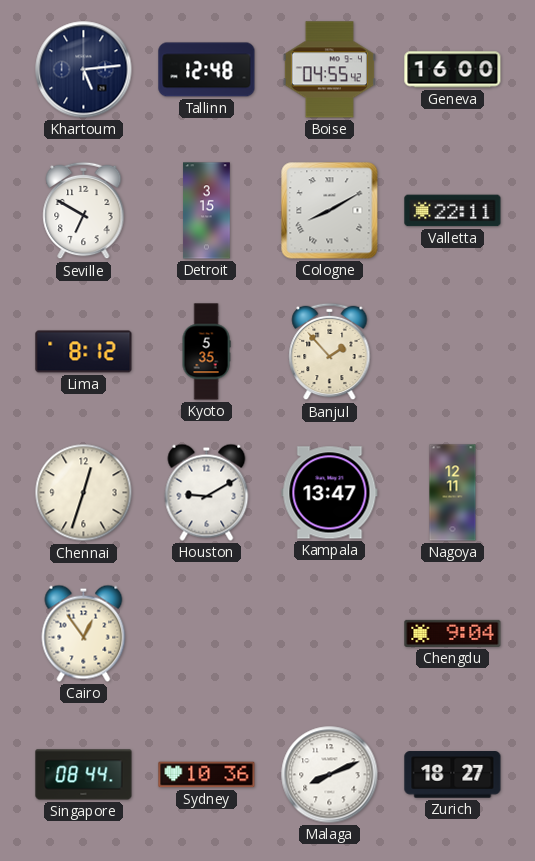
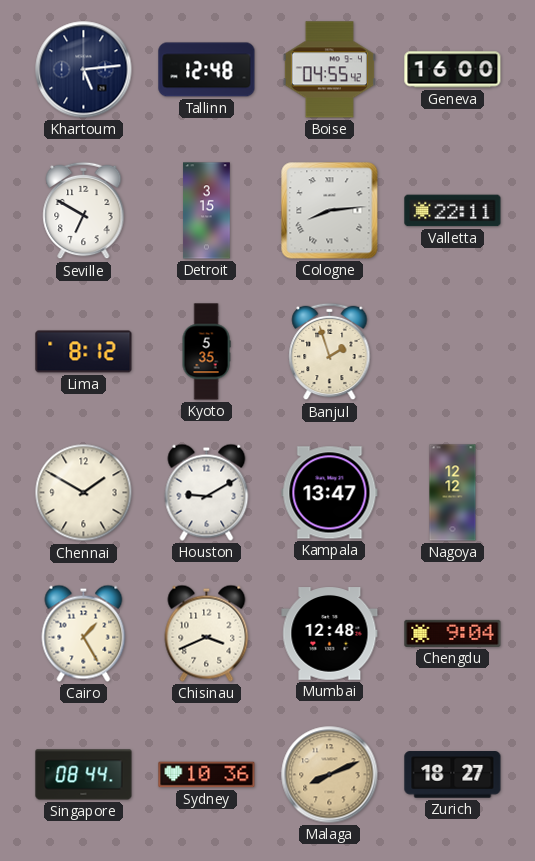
Cologne: 8:10 -> 8:14
Banjul: 1:53 -> 1:57
Chennai: 12:33 -> 1:50
Nagoya: 12:11 -> 12:12
Cairo: 12:54 -> 1:25
Chisinau: none -> 3:41
Mumbai: none -> 12:48
Malaga dial: white -> champagne
